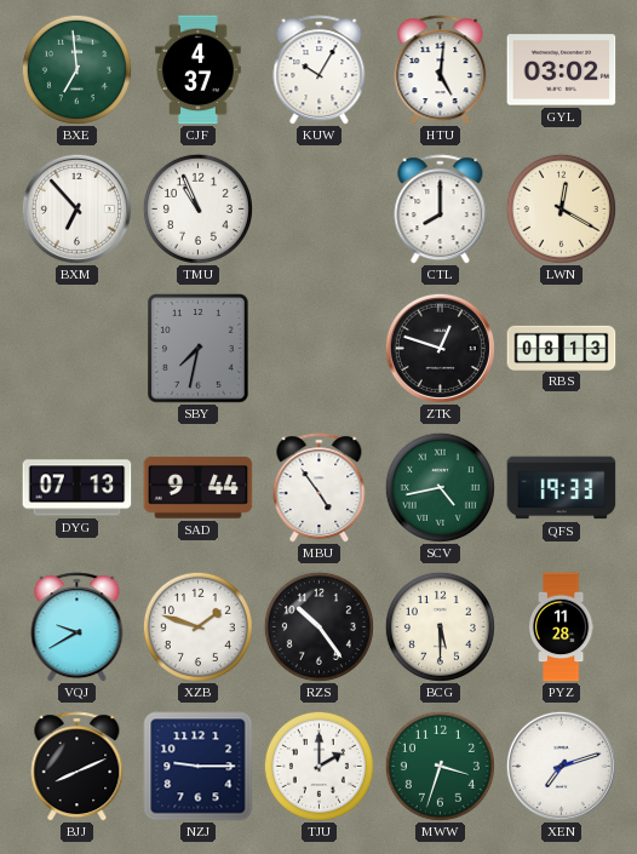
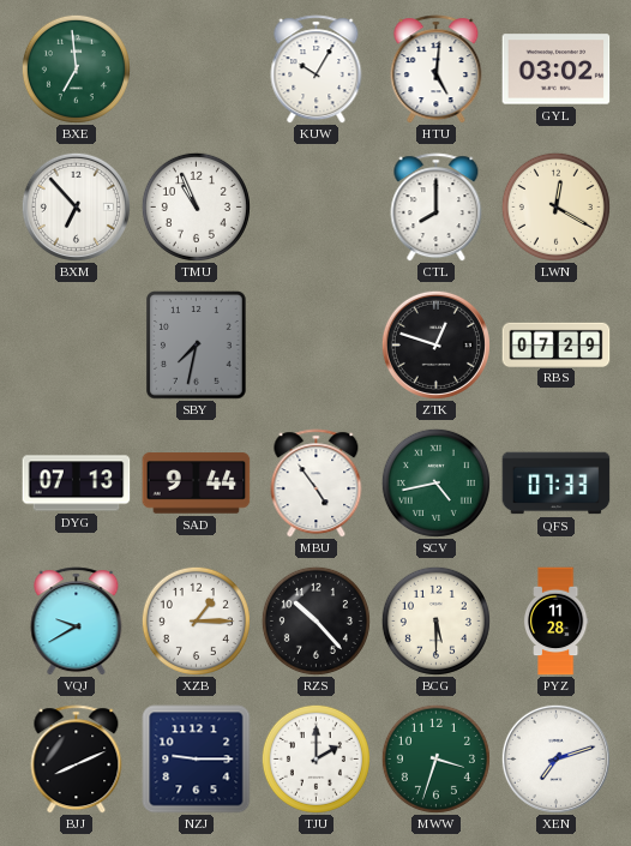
CJF: 4:37 -> none
RBS: 08:13 -> 07:29
QFS: 19:33 -> 07:33
XZB: 1:48 -> 1:15
RZS: 10:24 -> 10:23
